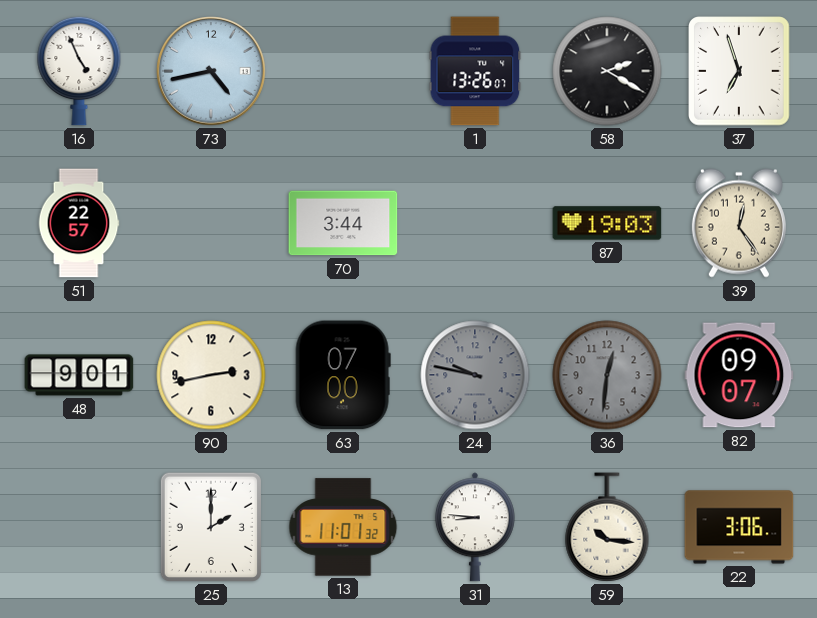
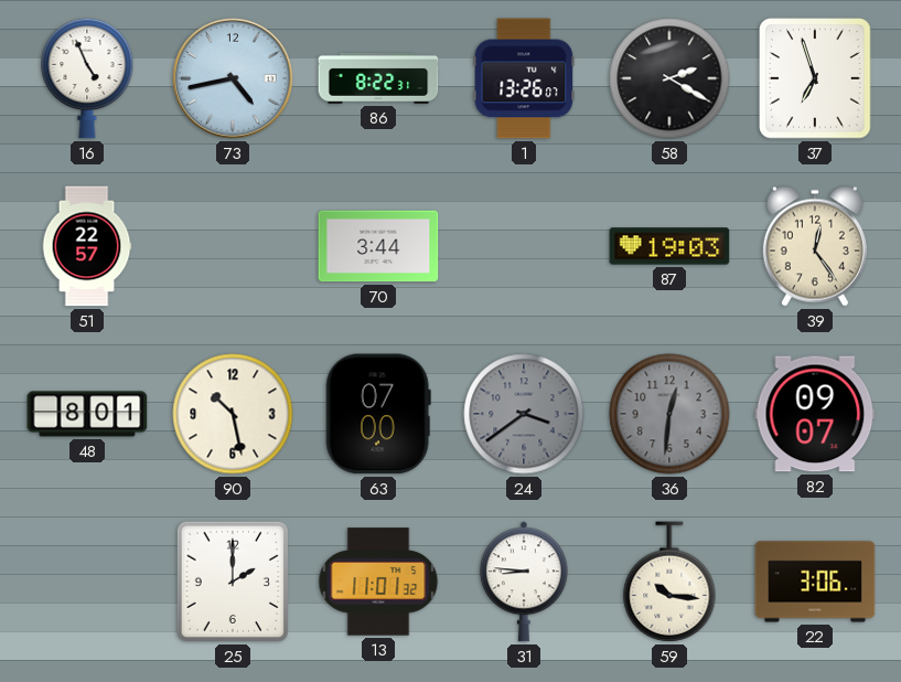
86: none -> 8:22
48: 9:01 -> 8:01
90: 2:43 -> 10:28
24: 9:47 -> 3:39
